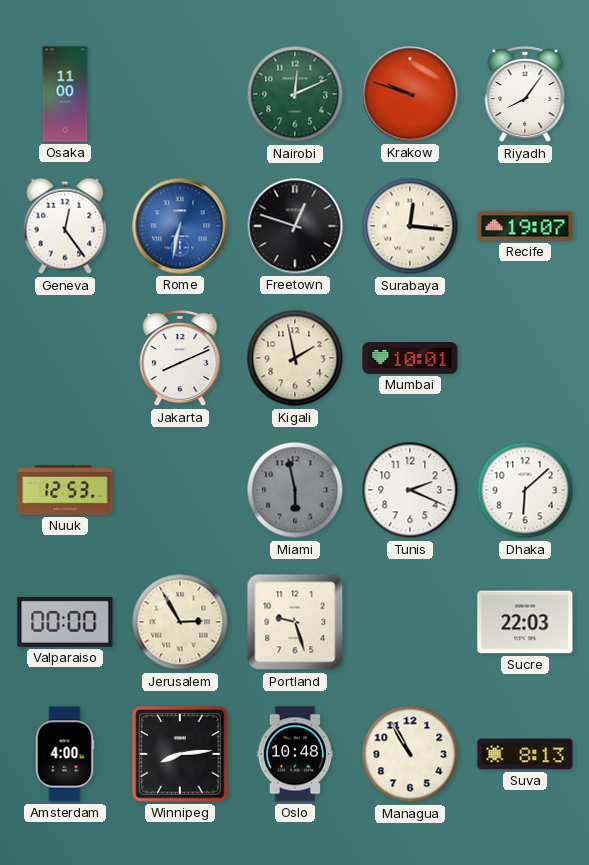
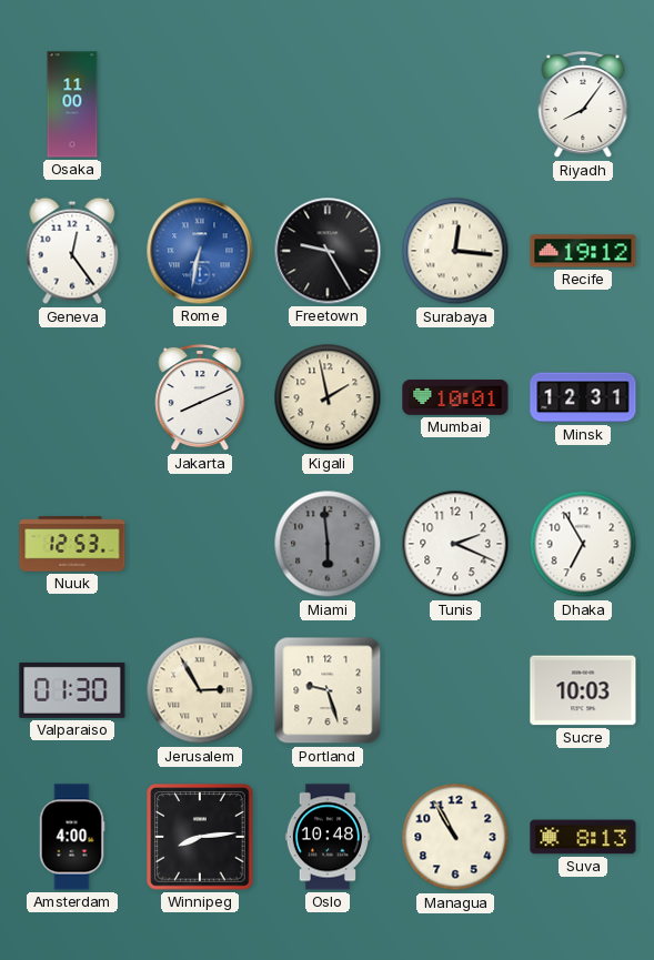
Nairobi: 12:11 -> none
Krakow: 9:48 -> none
Freetown: 12:48 -> 9:25
Recife: 19:07 -> 19:12
Minsk: none -> 12:31
Miami: 5:58 -> 5:59
Dhaka: 6:08 -> 6:55
Valparaiso: 00:00 -> 01:30
Sucre: 22:03 -> 10:03
